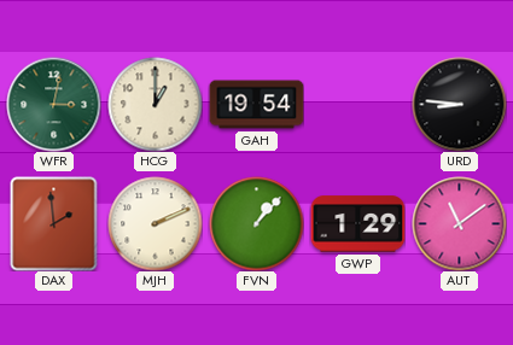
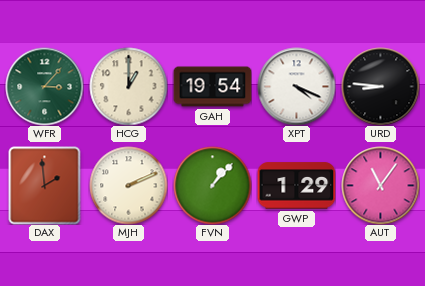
WFR: 3:02 -> 3:07
XPT: none -> 4:19
AUT: 11:09 -> 11:06
